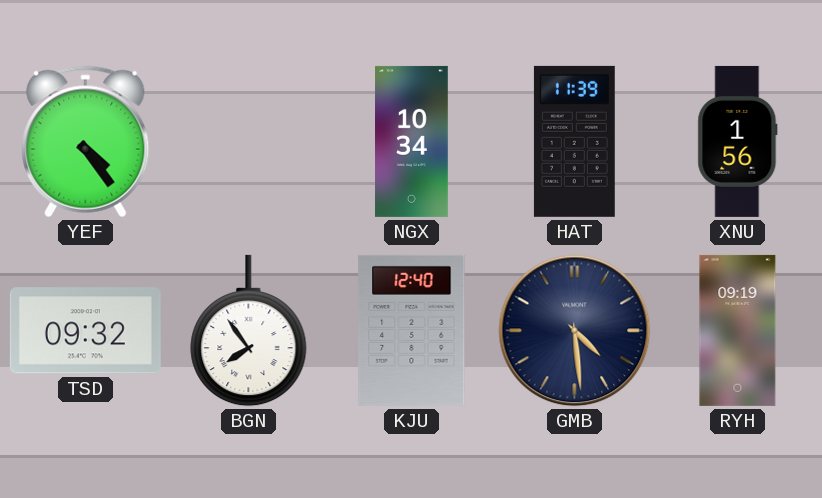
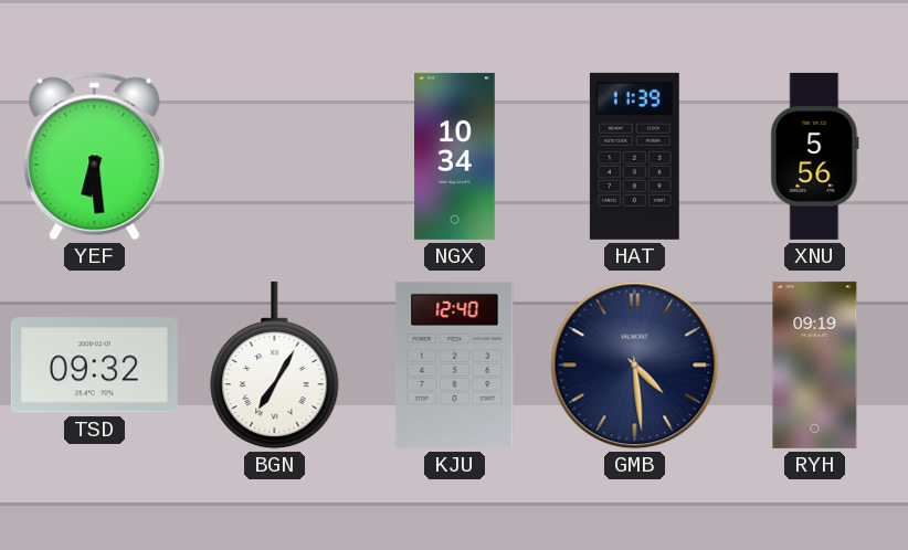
YEF: 4:24 -> 6:29
XNU: 1:56 -> 5:56
BGN: 7:54 -> 7:05
